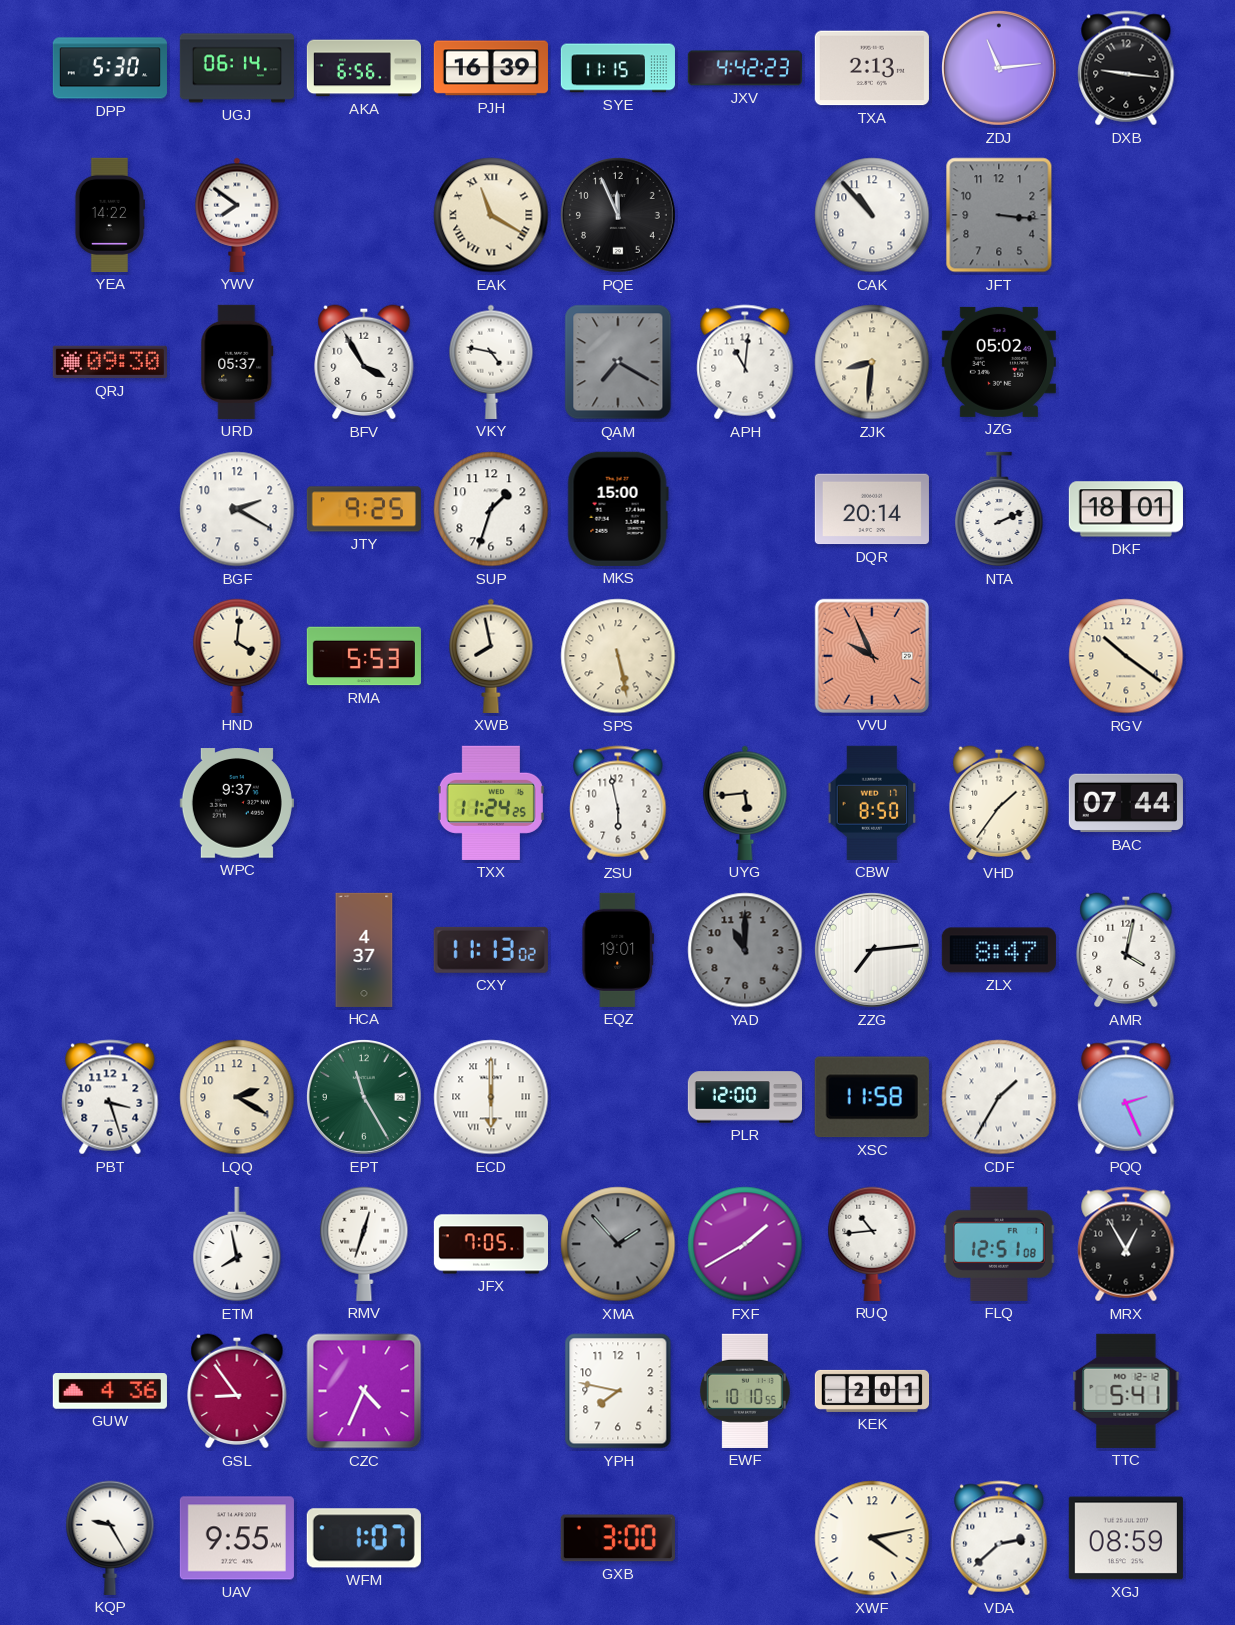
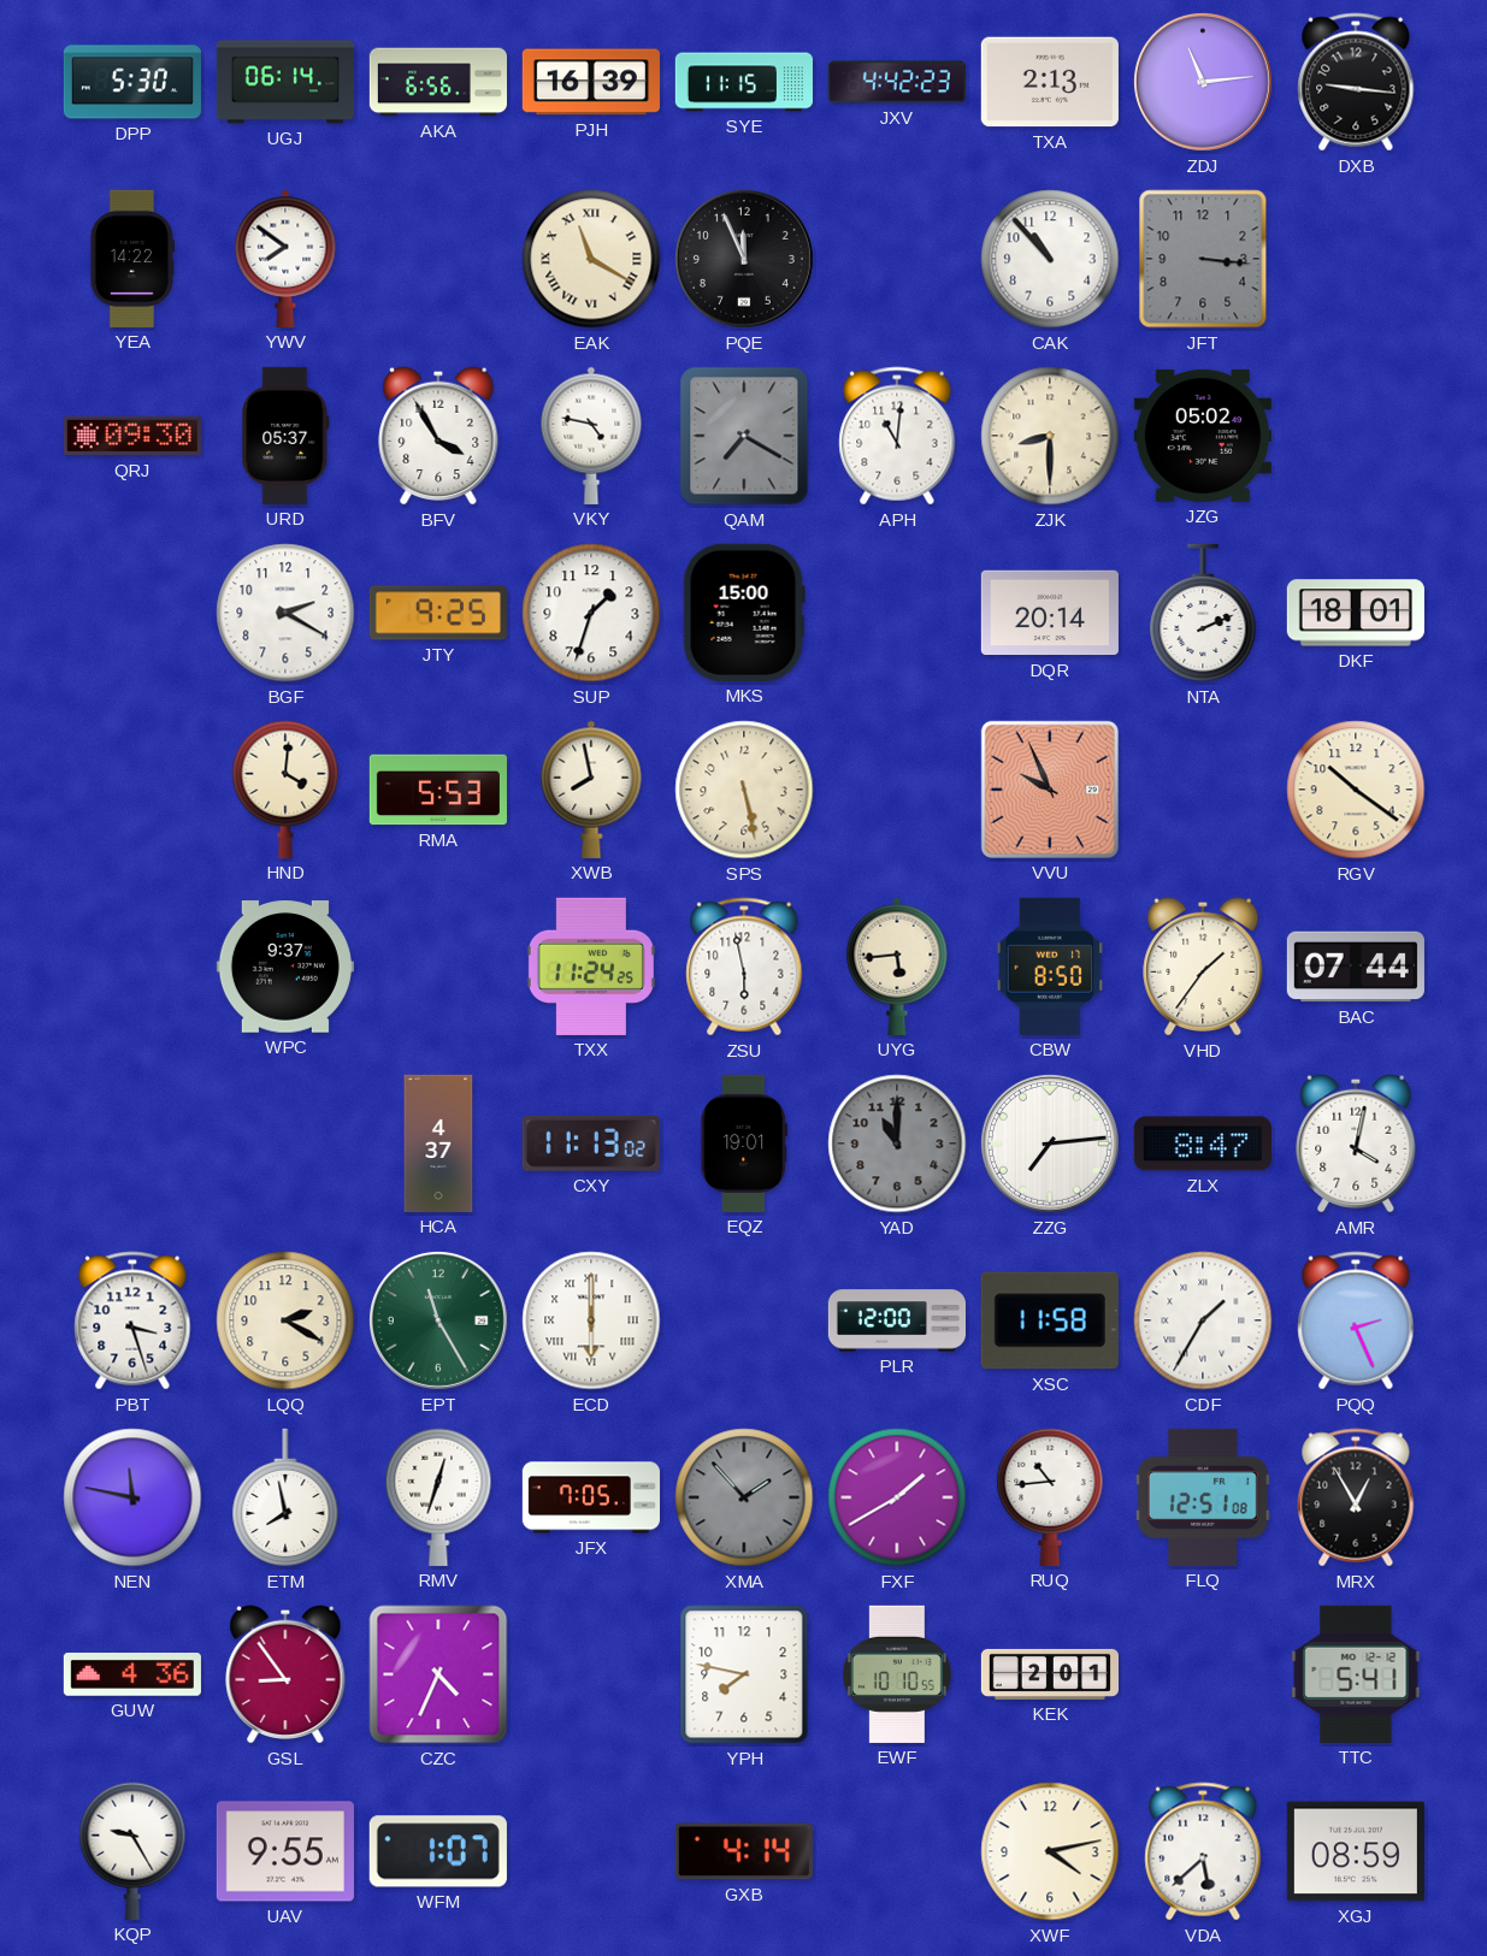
ZJK: 8:31 -> 8:30
NEN: none -> 11:47
GXB: 3:00 -> 4:14
VDA: 2:38 -> 5:38
